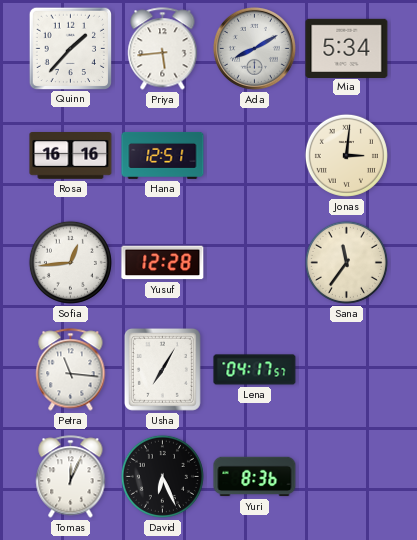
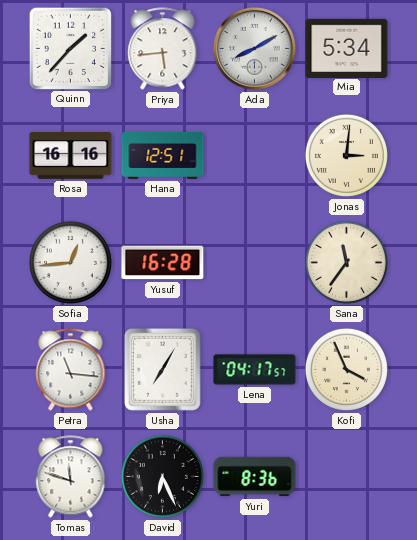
Yusuf: 12:28 -> 16:28
Kofi: none -> 3:56
Tomas: 12:04 -> 11:48
